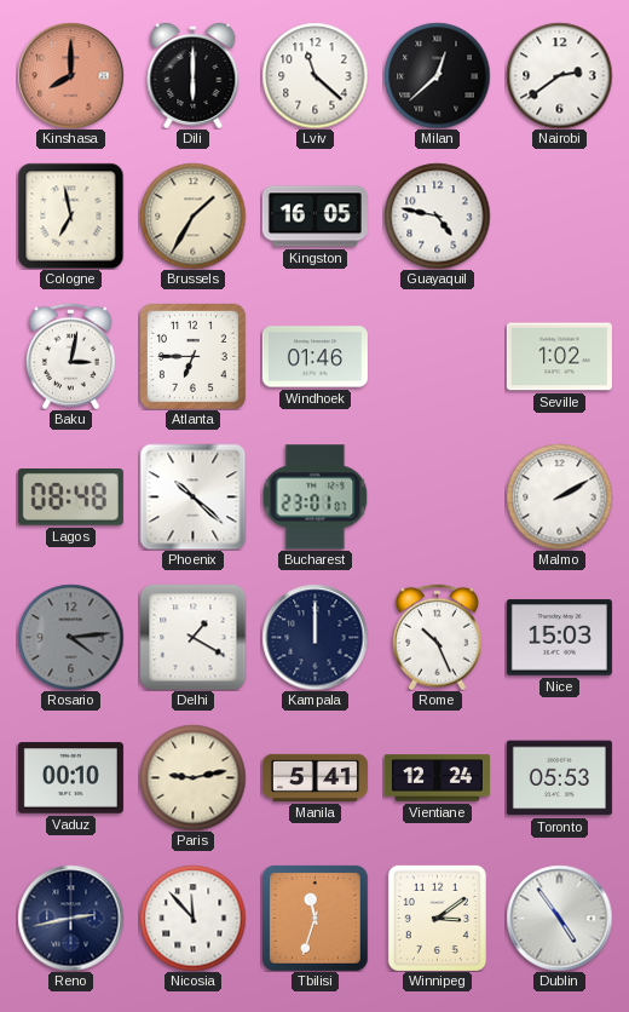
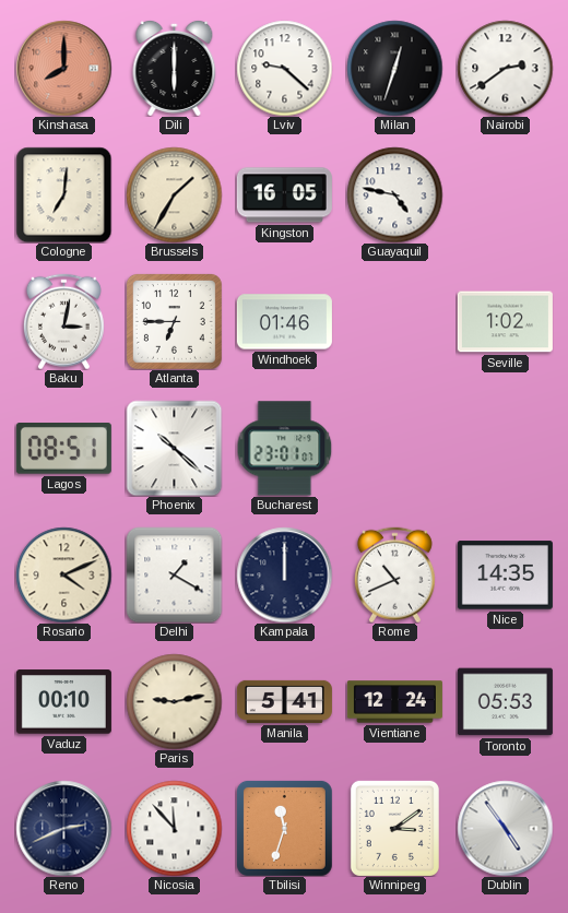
Lviv: 11:22 -> 9:22
Milan: 12:38 -> 12:33
Cologne: 6:58 -> 7:01
Lagos: 08:48 -> 08:51
Malmo: 2:10 -> none
Rosario: 4:14 -> 4:11
Rosario dial: grey -> cream
Rome: 10:26 -> 10:41
Nice: 15:03 -> 14:35
Reno: 2:43 -> 2:41
